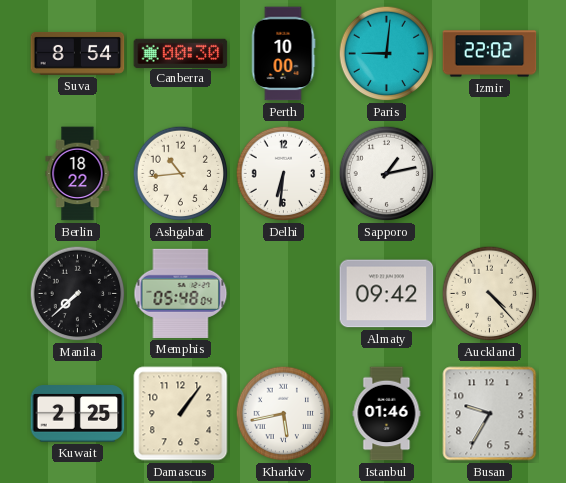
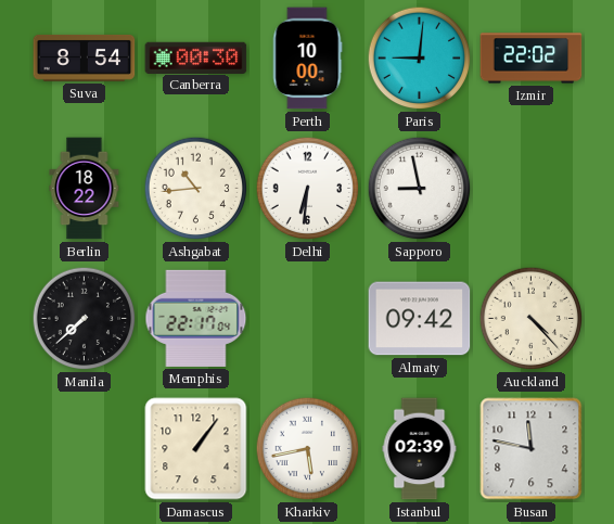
Sapporo: 1:13 -> 8:58
Memphis: 05:48 -> 22:17
Kuwait: 2:25 -> none
Istanbul: 01:46 -> 02:39
Busan: 9:35 -> 11:47
